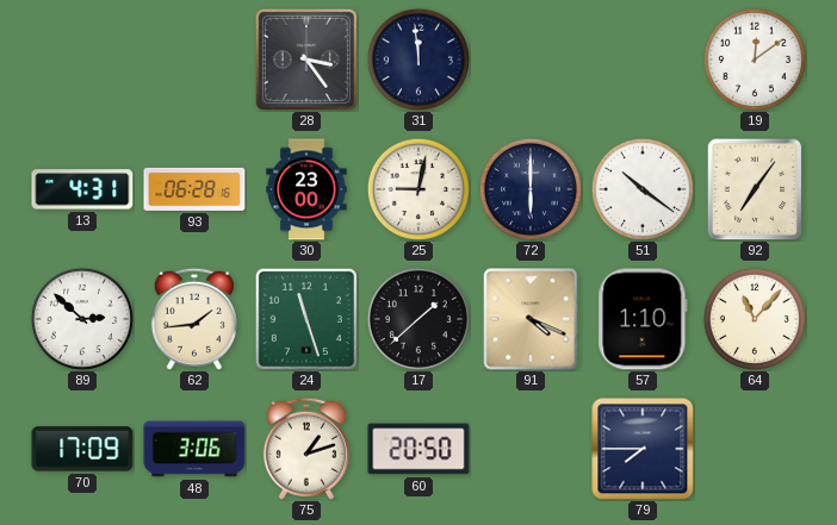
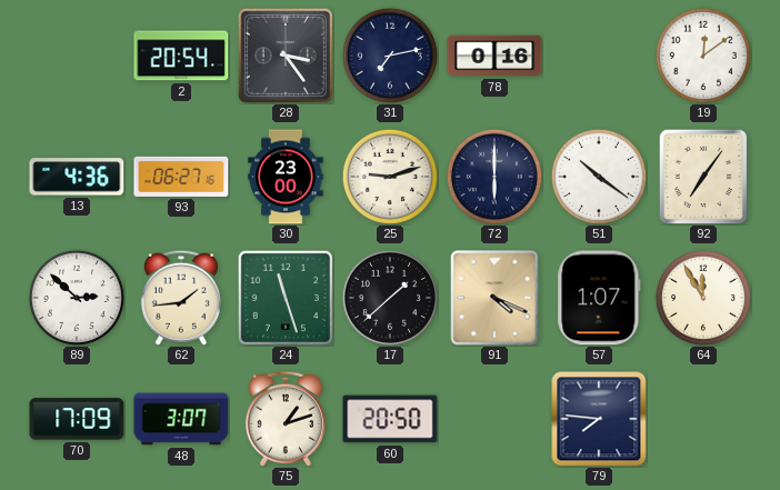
2: none -> 20:54
31: 11:59 -> 7:13
78: none -> 0:16
13: 4:31 -> 4:36
93: 06:28 -> 06:27
25: 9:02 -> 9:12
57: 1:10 -> 1:07
64: 11:07 -> 11:55
48: 3:06 -> 3:07
79: 7:45 -> 7:46
